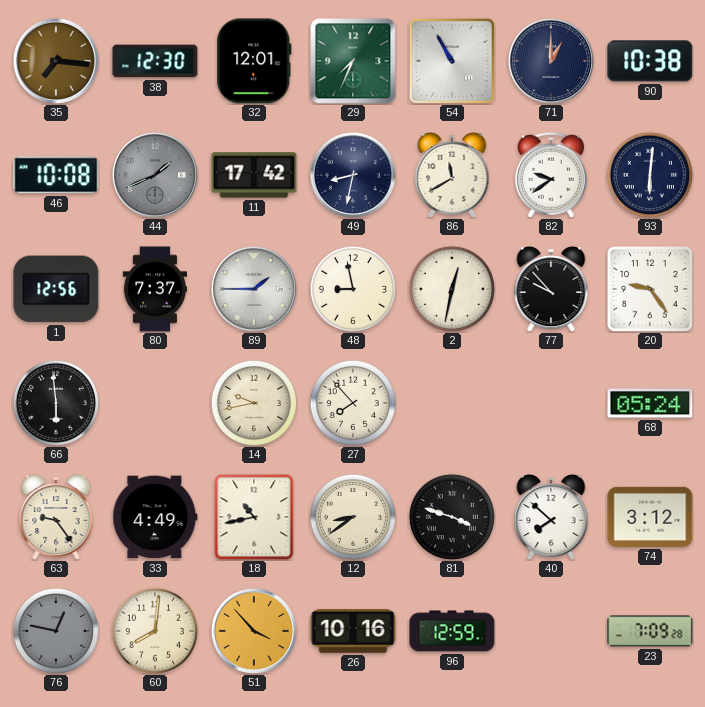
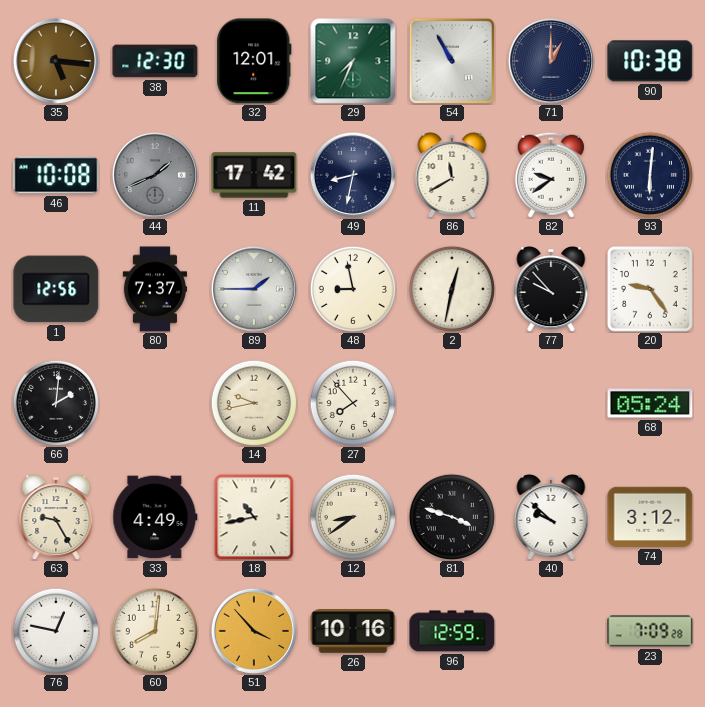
35: 7:16 -> 5:16
66: 5:59 -> 2:01
63: 9:24 -> 9:25
40: 7:52 -> 9:52
76 dial: grey -> white
